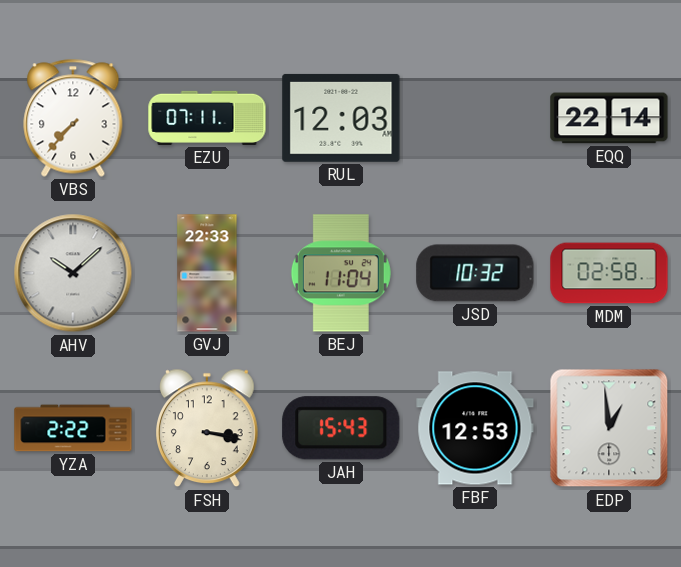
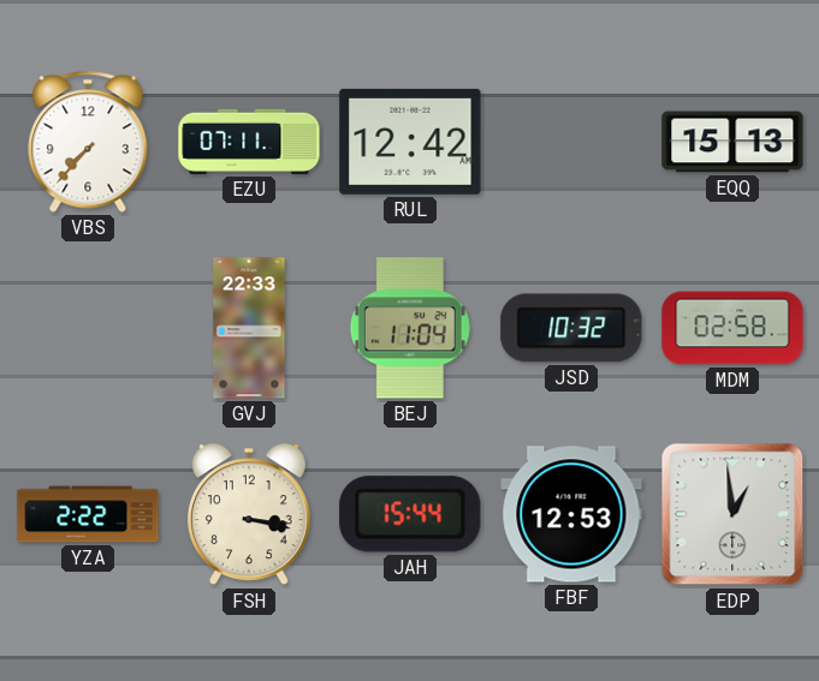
RUL: 12:03 -> 12:42
EQQ: 22:14 -> 15:13
AHV: 10:08 -> none
JAH: 15:43 -> 15:44
